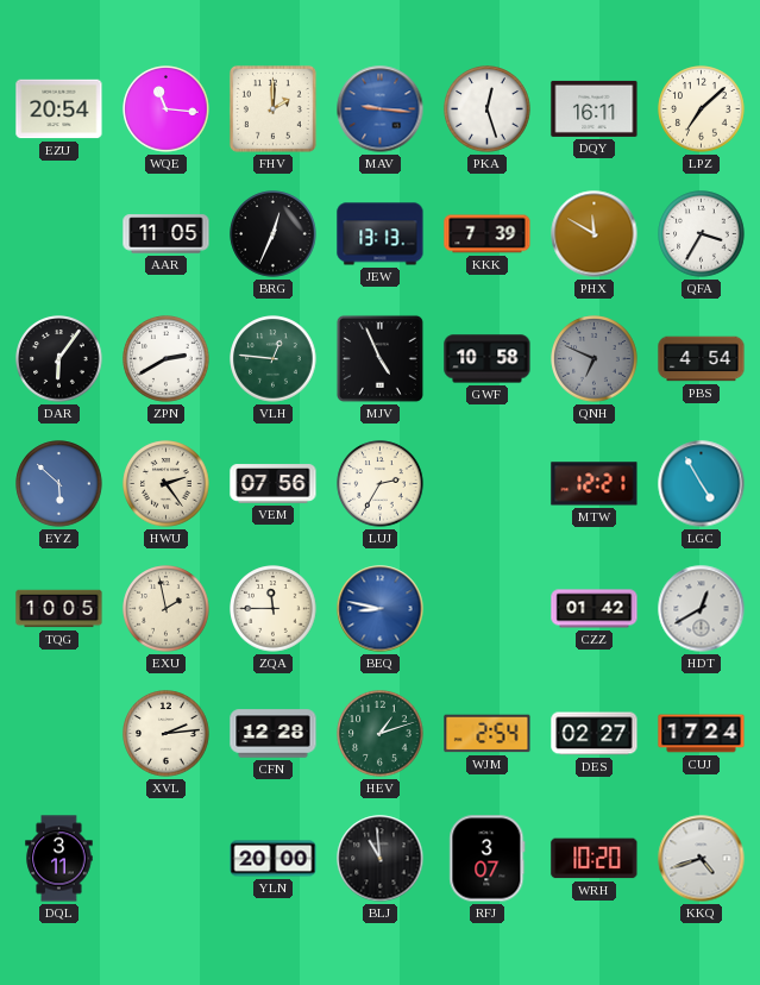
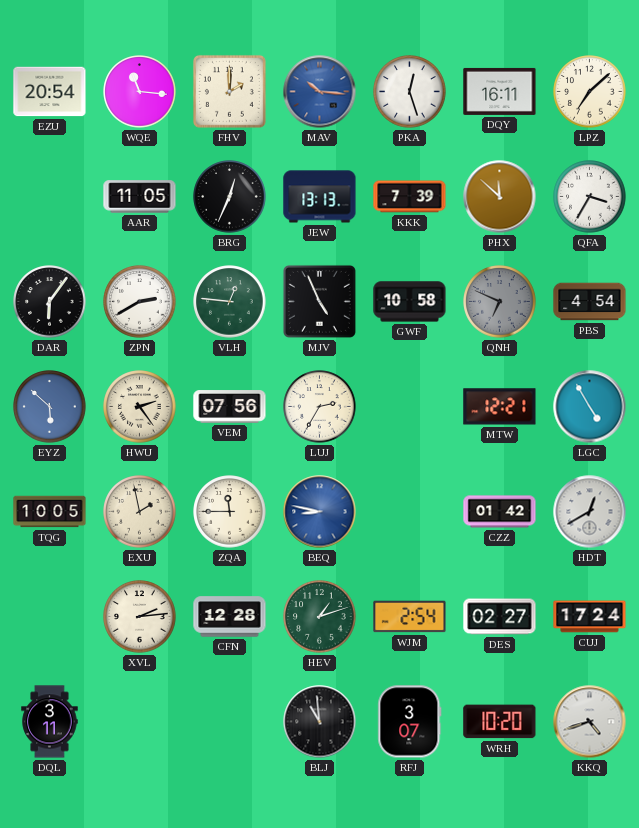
MAV: 9:16 -> 10:16
PHX: 11:50 -> 11:52
YLN: 20:00 -> none
